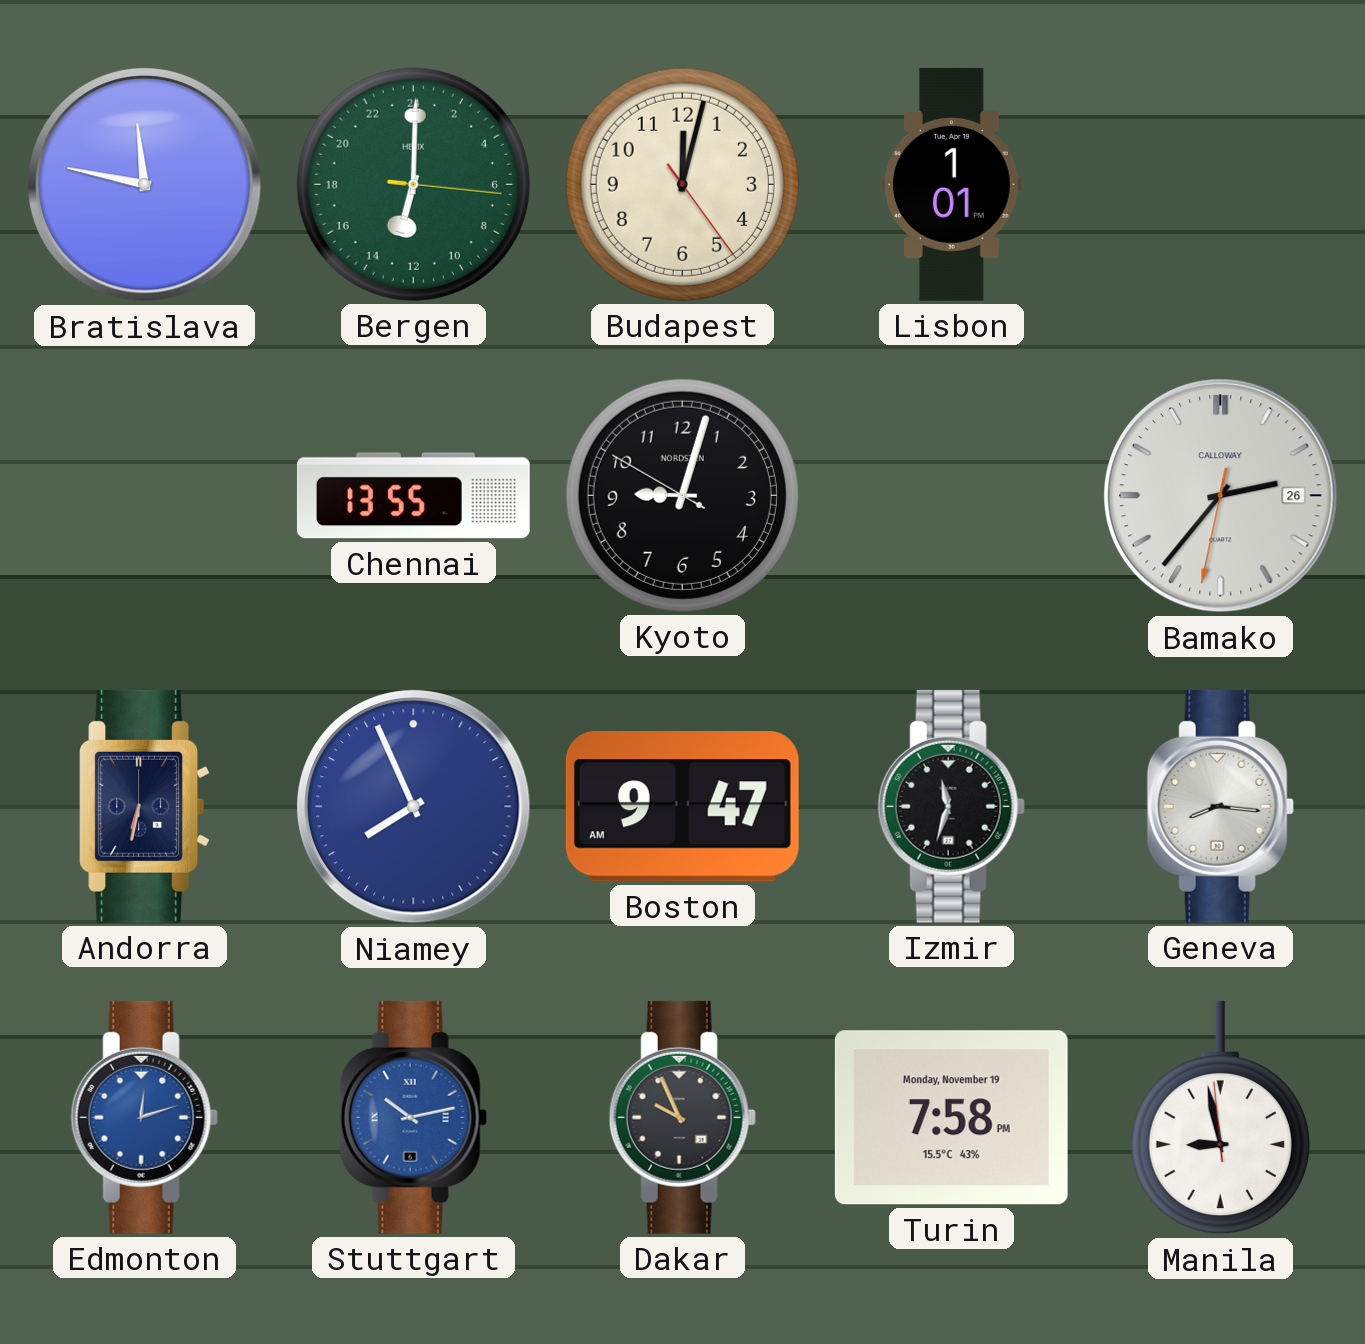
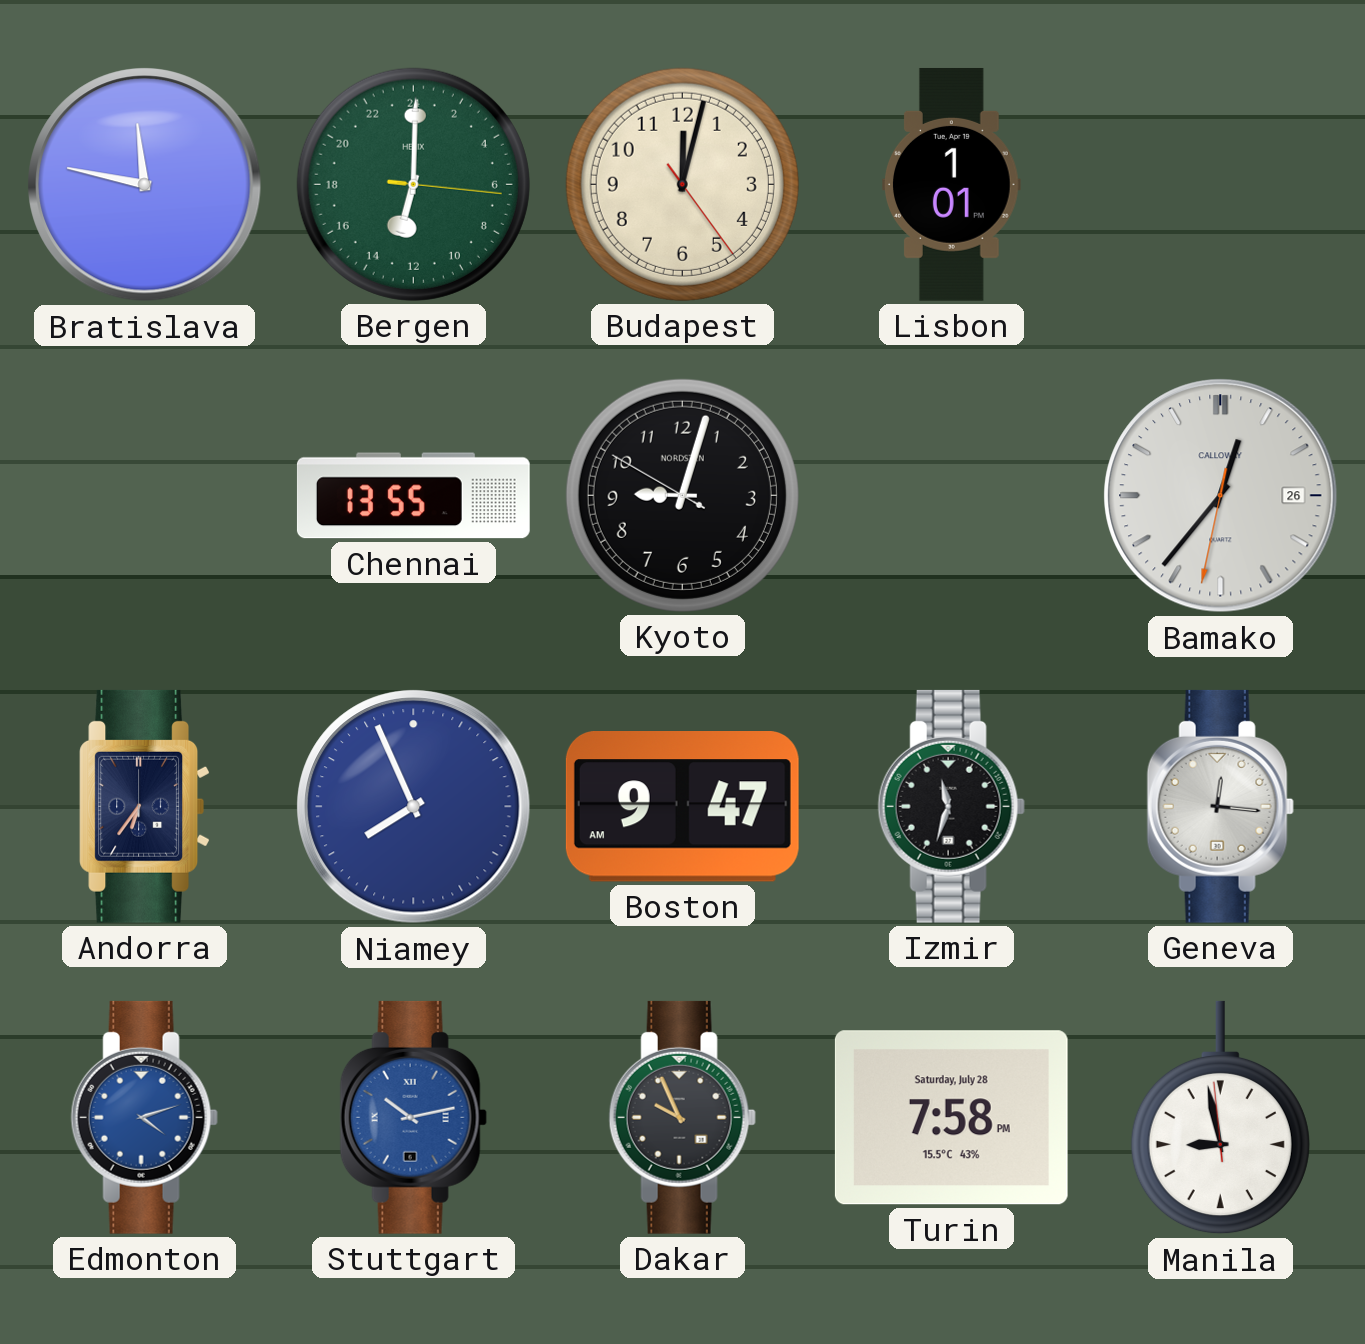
Bamako: 2:36 -> 12:36
Andorra: 6:32 -> 6:36
Geneva: 8:16 -> 12:16
Edmonton: 12:12 -> 4:12
Turin date: Monday, November 19 -> Saturday, July 28
